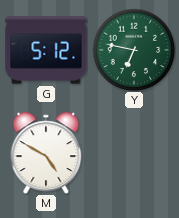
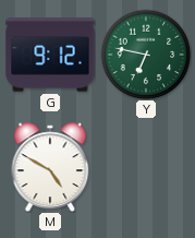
G: 5:12 -> 9:12
